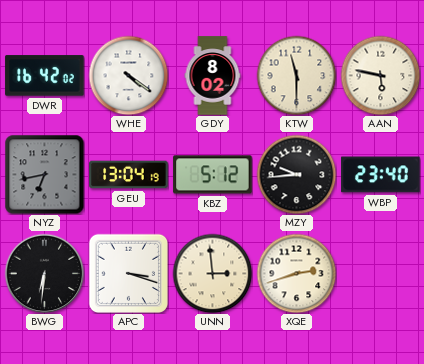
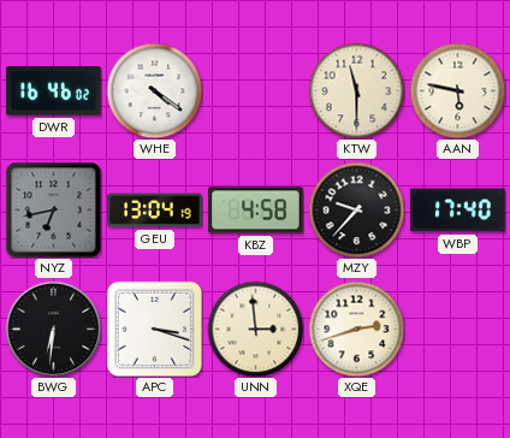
DWR: 16:42 -> 16:46
GDY: 8:02 -> none
KBZ: 5:12 -> 4:58
MZY: 9:44 -> 9:37
WBP: 23:40 -> 17:40
